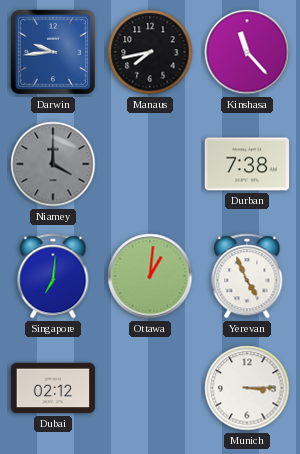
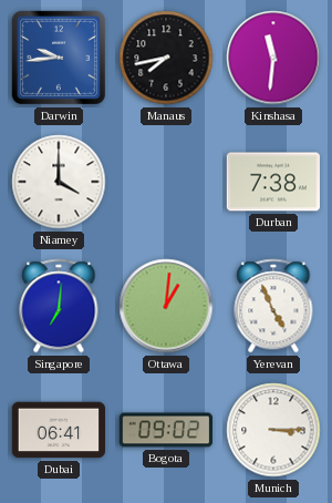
Kinshasa: 11:23 -> 11:31
Niamey dial: grey -> white
Dubai: 02:12 -> 06:41
Bogota: none -> 09:02
